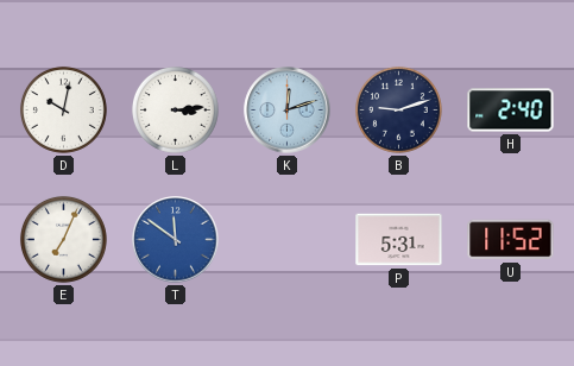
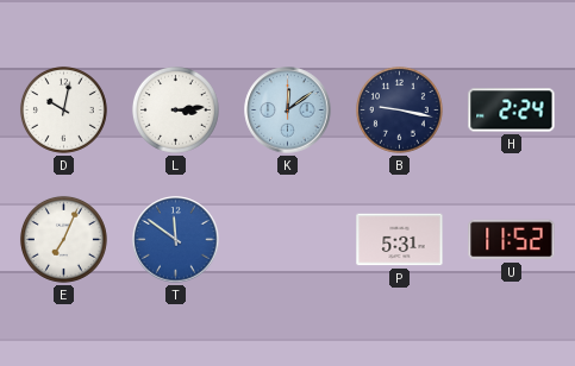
K: 12:12 -> 12:09
B: 9:12 -> 9:17
H: 2:40 -> 2:24
